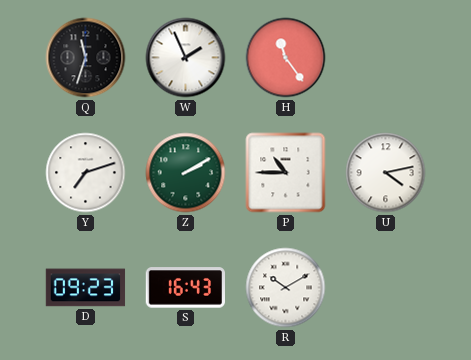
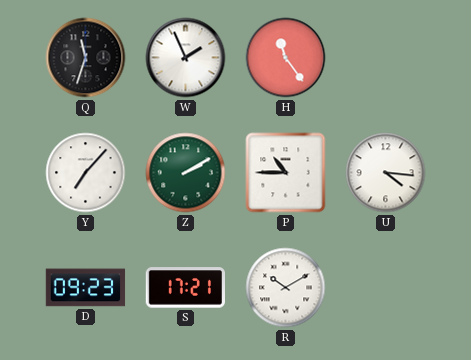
Y: 7:12 -> 7:07
U: 4:13 -> 4:16
S: 16:43 -> 17:21
